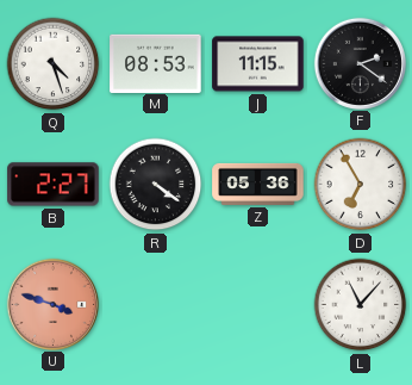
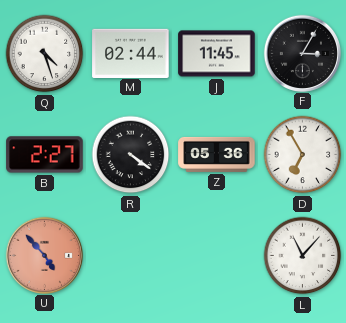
M: 08:53 -> 02:44
J: 11:15 -> 11:45
F: 2:21 -> 3:05
U: 3:48 -> 4:53
